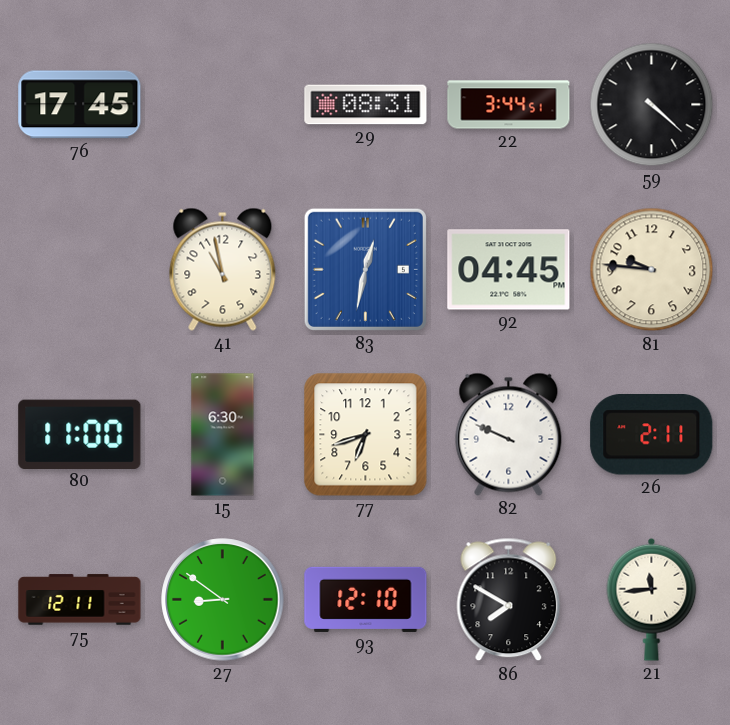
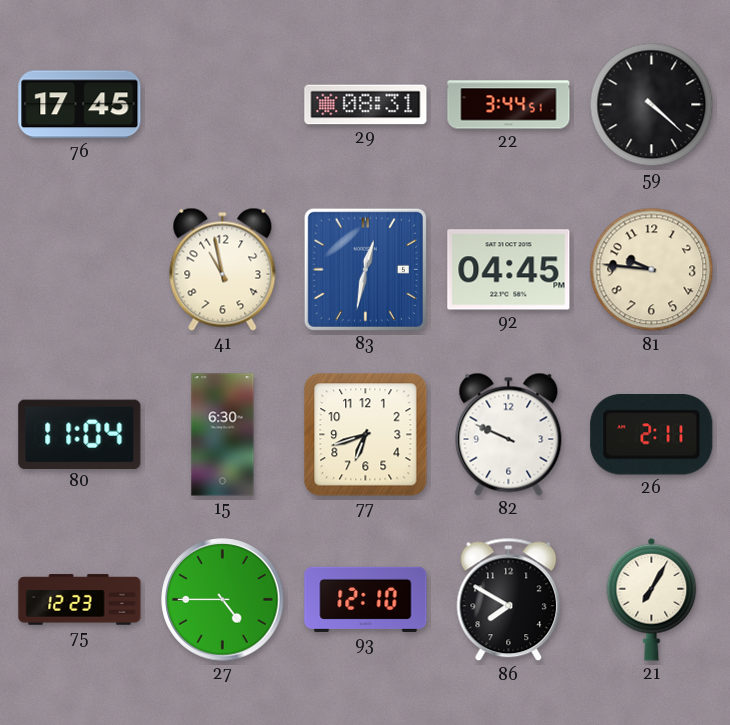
80: 11:00 -> 11:04
75: 12:11 -> 12:23
27: 8:51 -> 4:45
21: 11:44 -> 7:05
